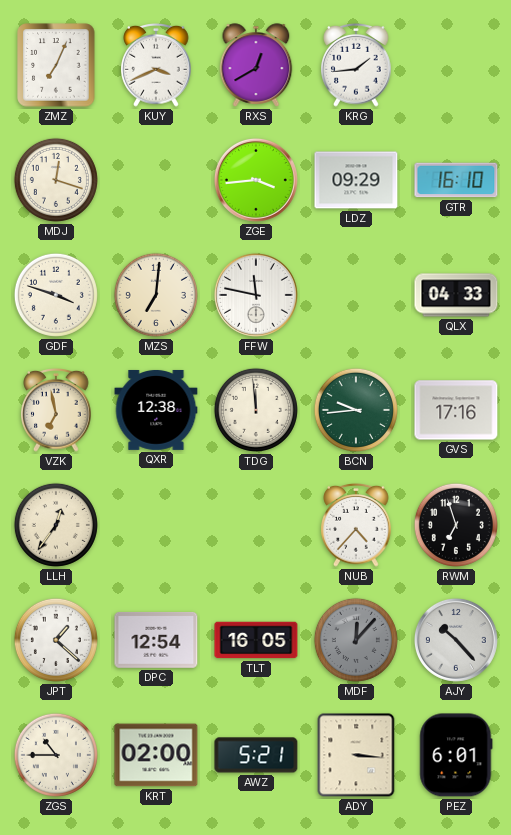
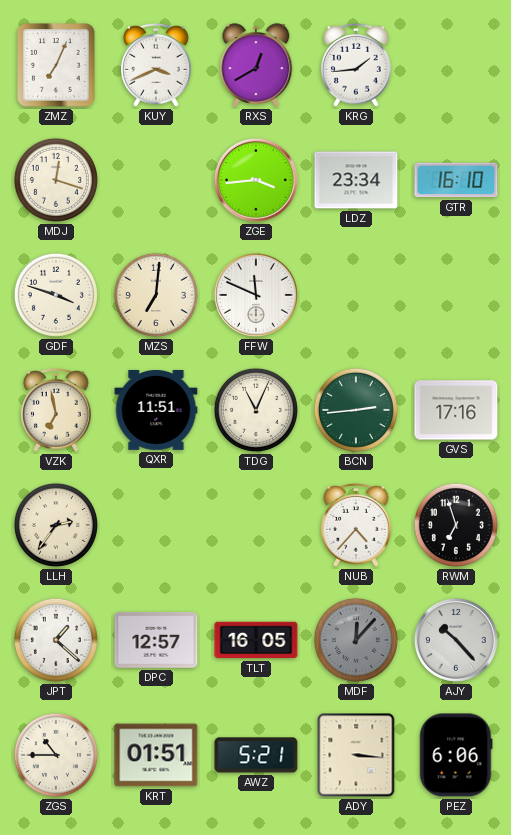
LDZ: 09:29 -> 23:34
FFW: 11:47 -> 11:49
QLX: 04:33 -> none
QXR: 12:38 -> 11:51
TDG: 11:59 -> 11:04
BCN: 9:44 -> 2:44
LLH: 12:36 -> 2:36
DPC: 12:54 -> 12:57
KRT: 02:00 -> 01:51
PEZ: 6:01 -> 6:06
